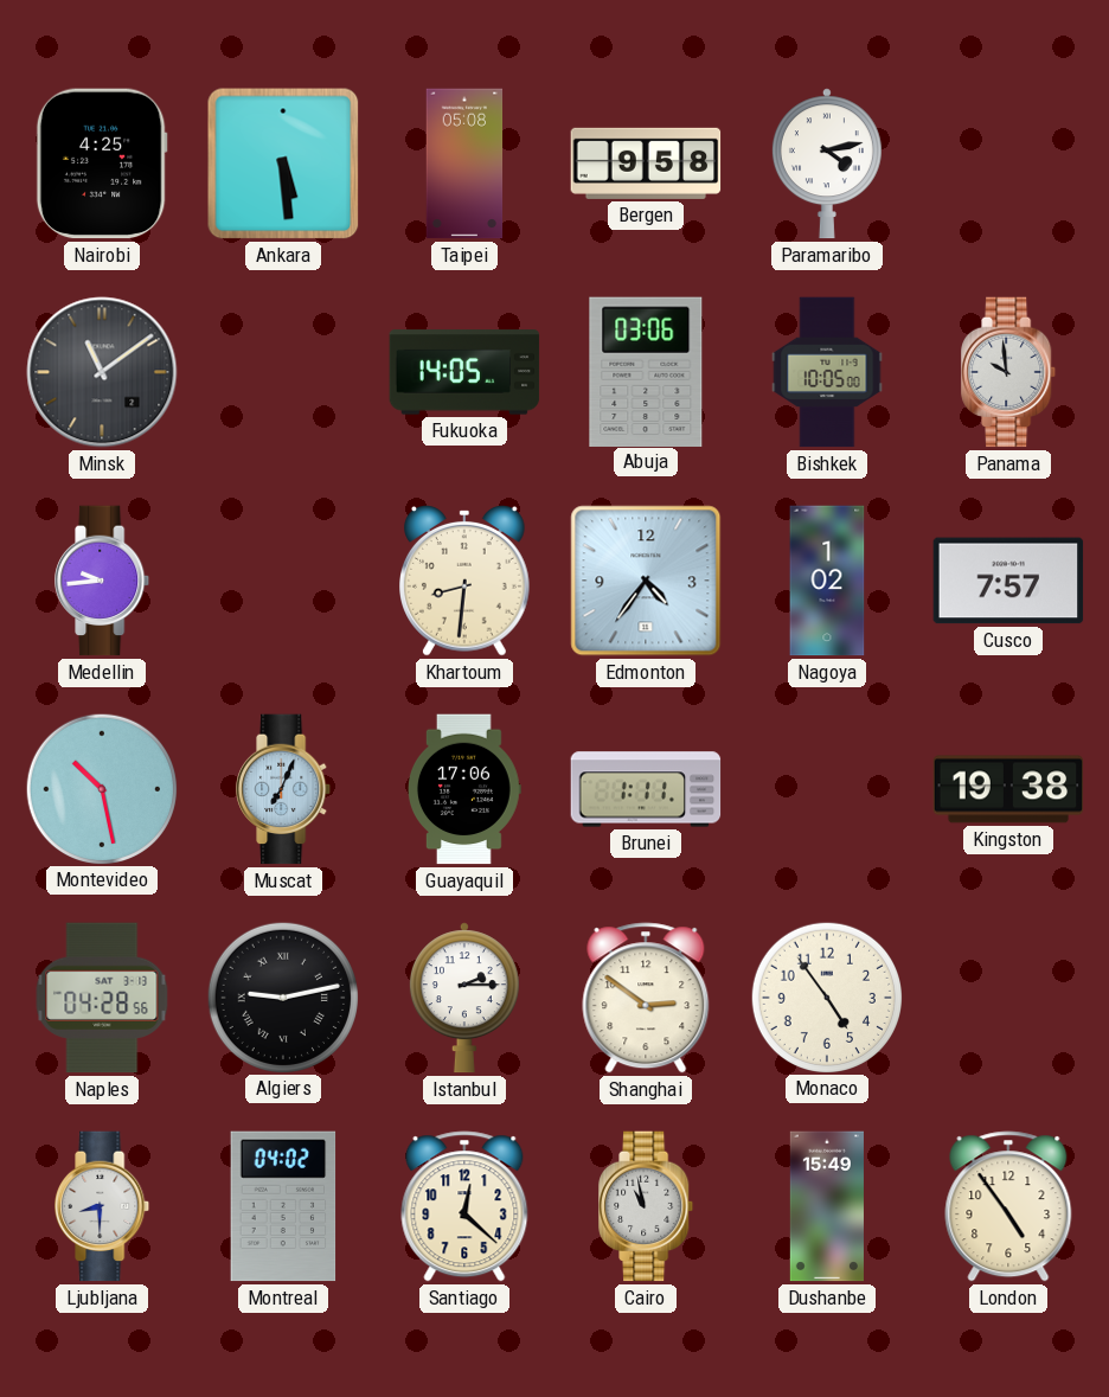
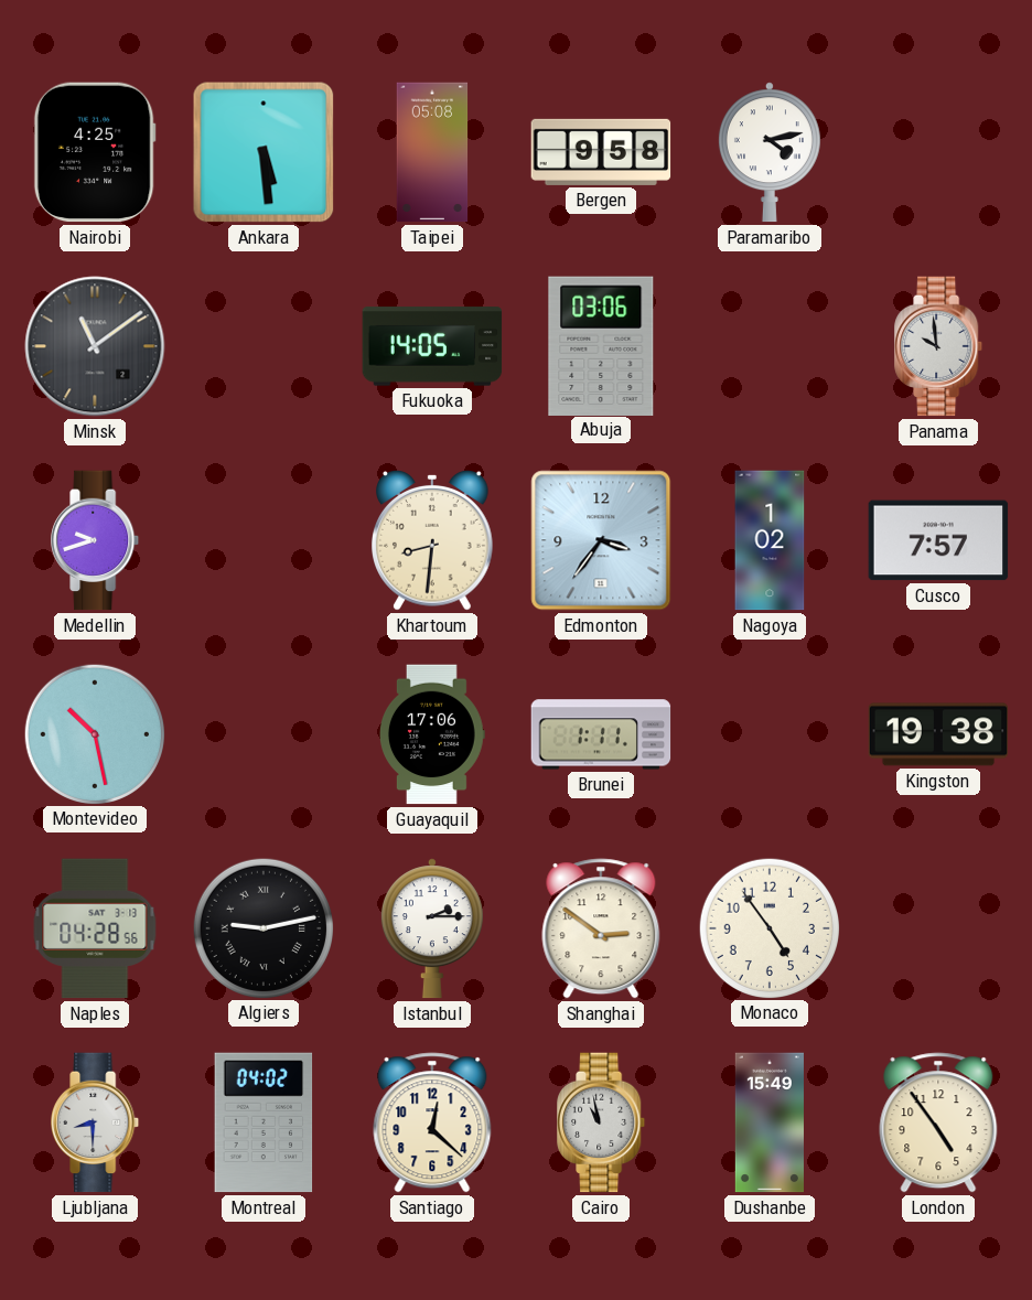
Bishkek: 10:05 -> none
Medellin: 9:44 -> 9:42
Edmonton: 4:36 -> 3:36
Muscat: 7:04 -> none
